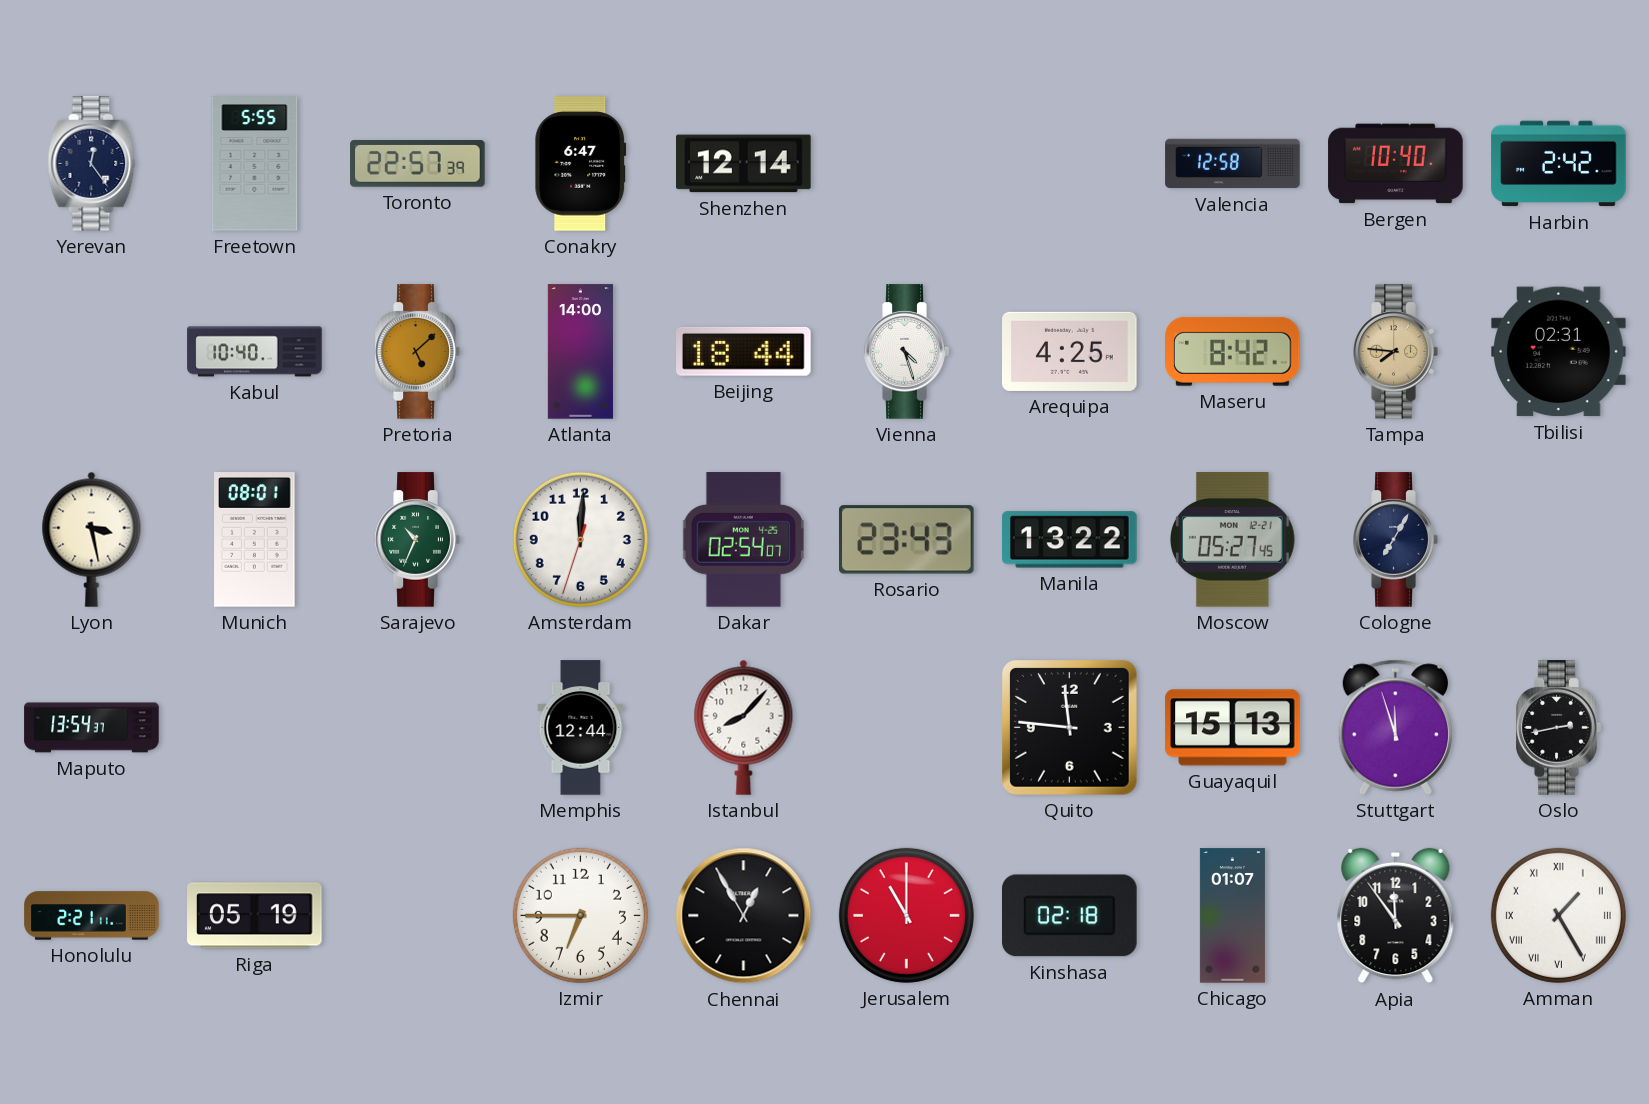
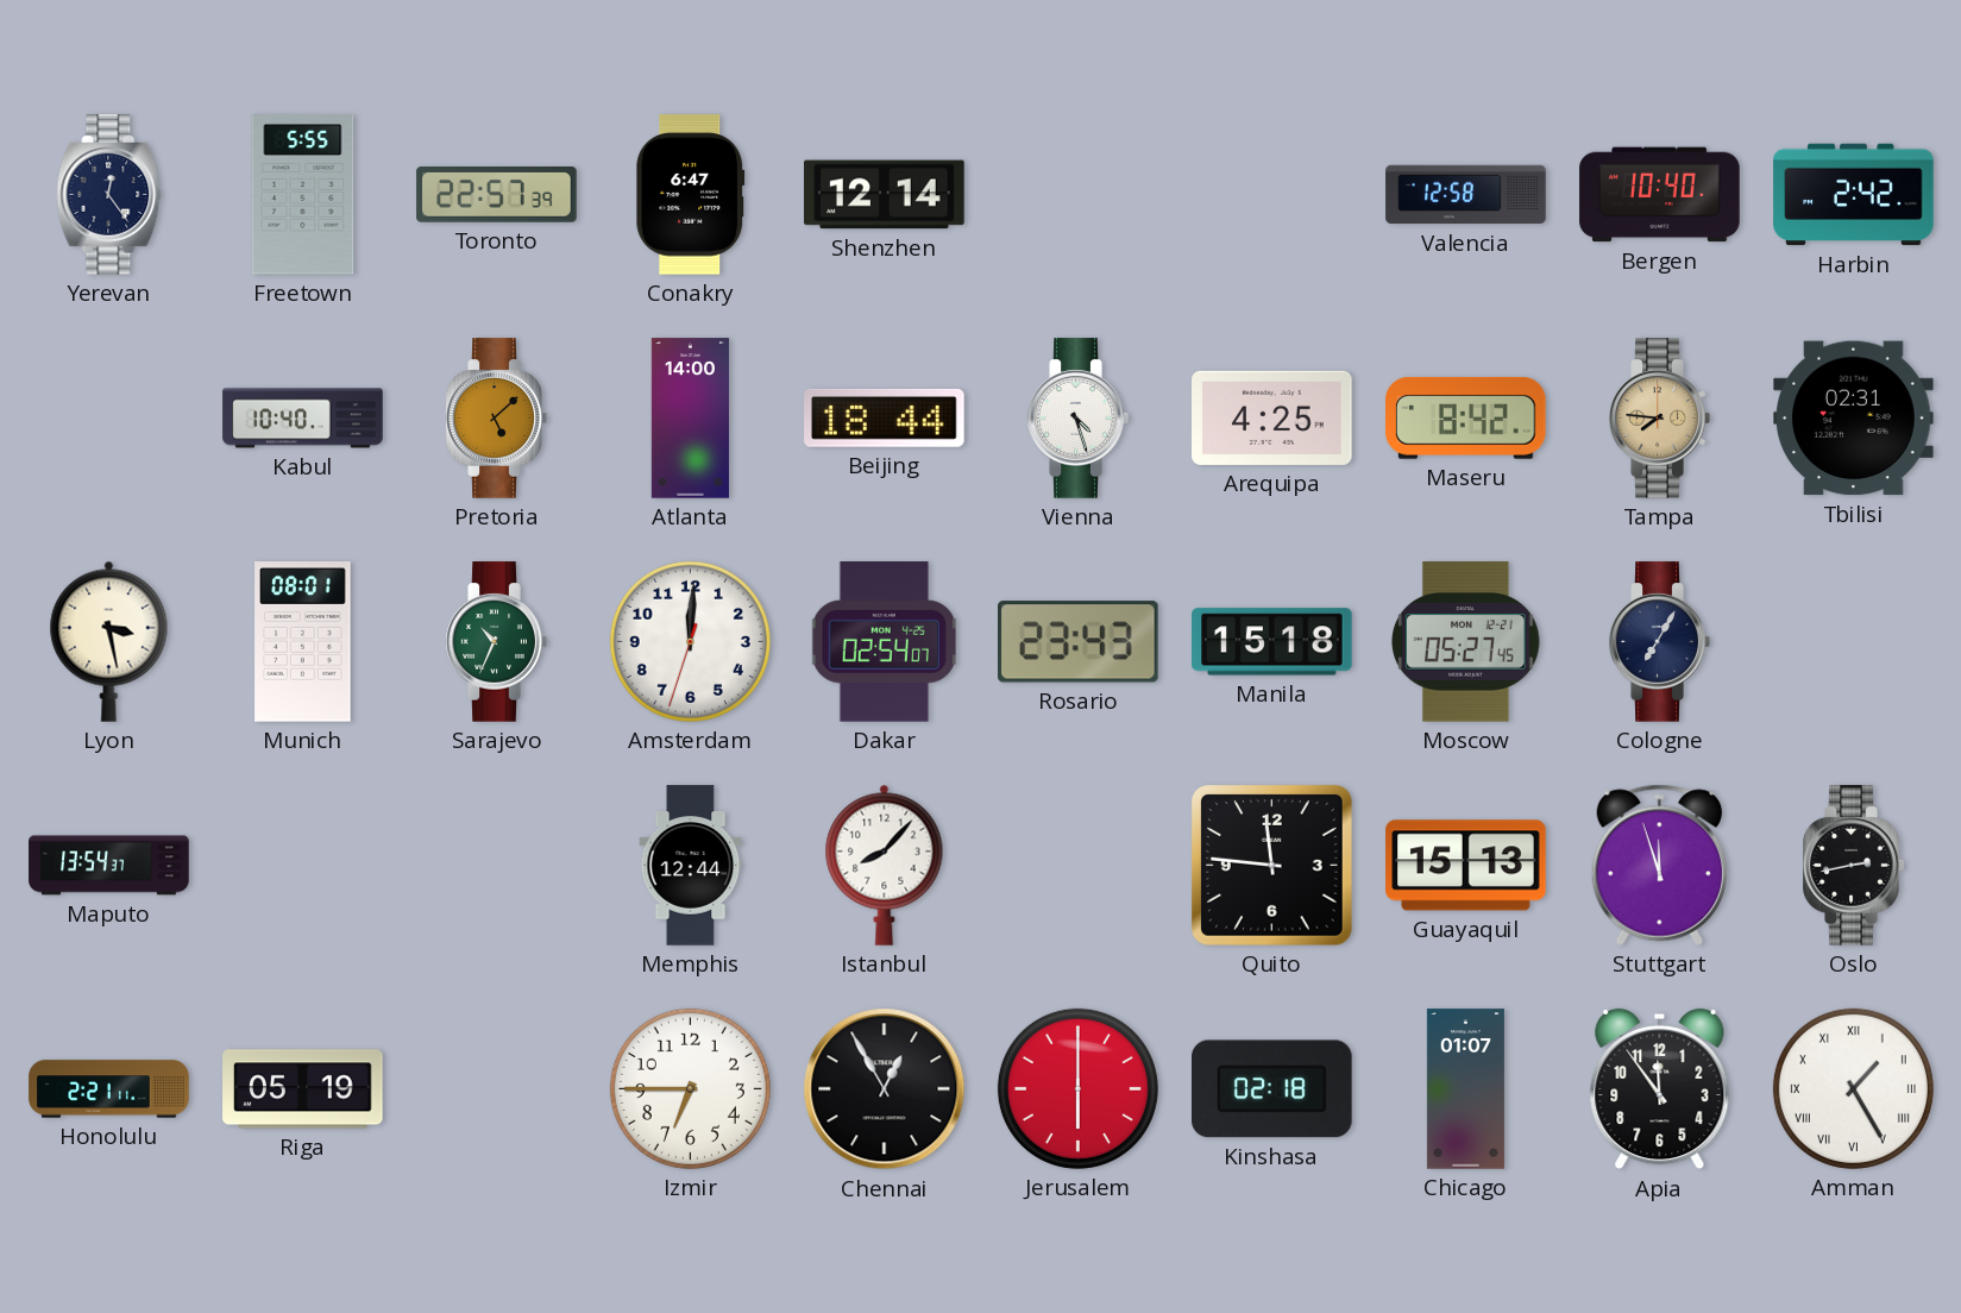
Manila: 13:22 -> 15:18
Jerusalem: 11:00 -> 6:00
